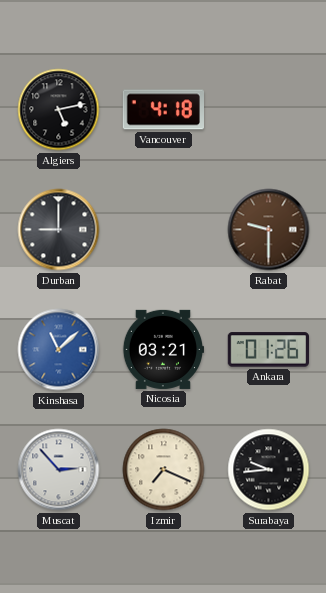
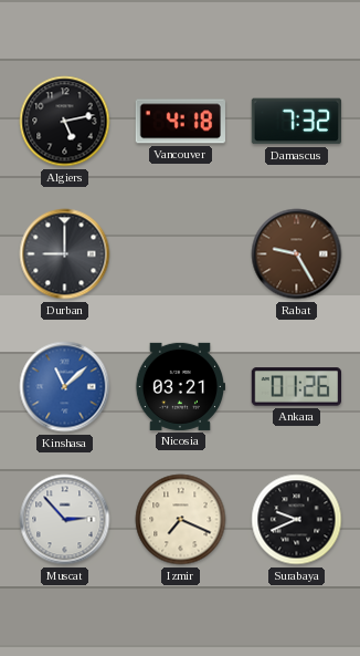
Damascus: none -> 7:32
Rabat: 9:30 -> 9:25
Surabaya: 9:44 -> 9:41
